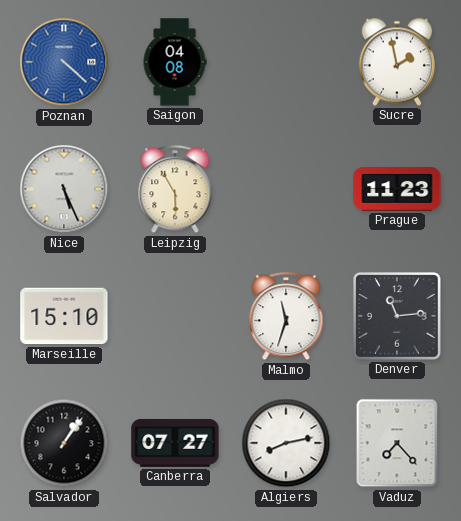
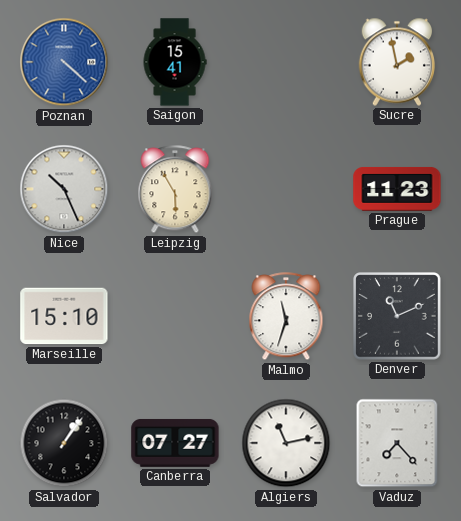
Saigon: 04:08 -> 15:41
Nice: 5:26 -> 10:26
Denver: 11:14 -> 11:11
Algiers: 8:13 -> 11:13
